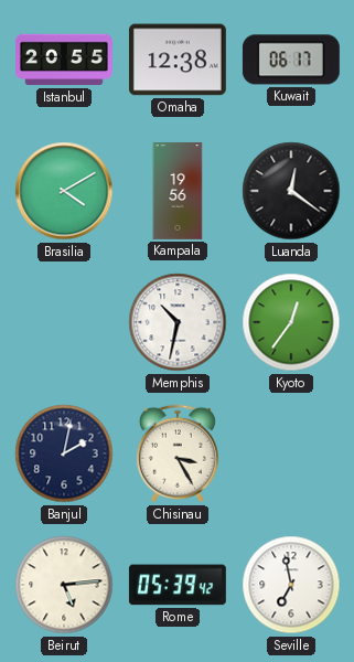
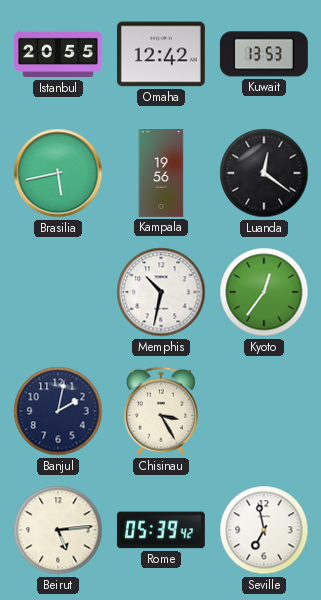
Omaha: 12:38 -> 12:42
Kuwait: 06:17 -> 13:53
Brasilia: 4:10 -> 5:43
